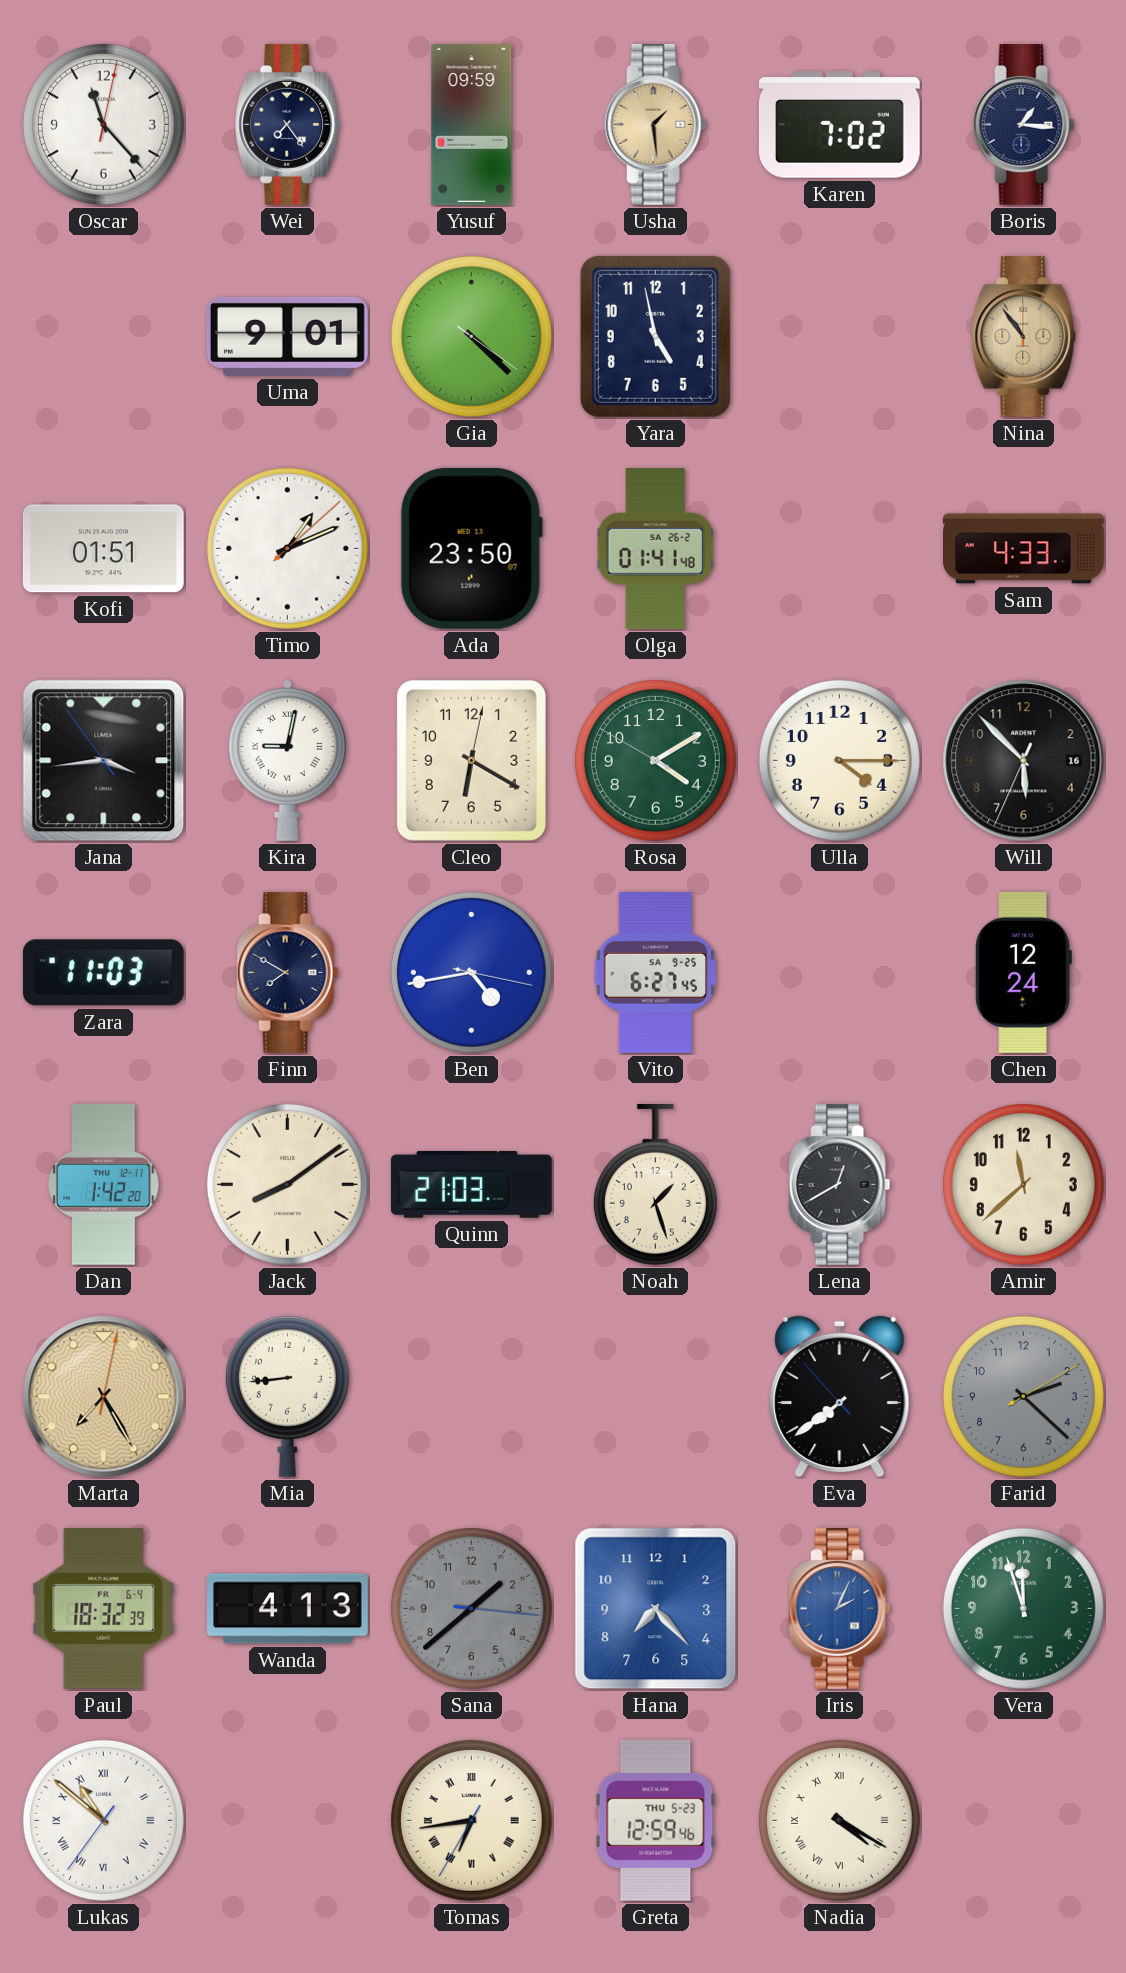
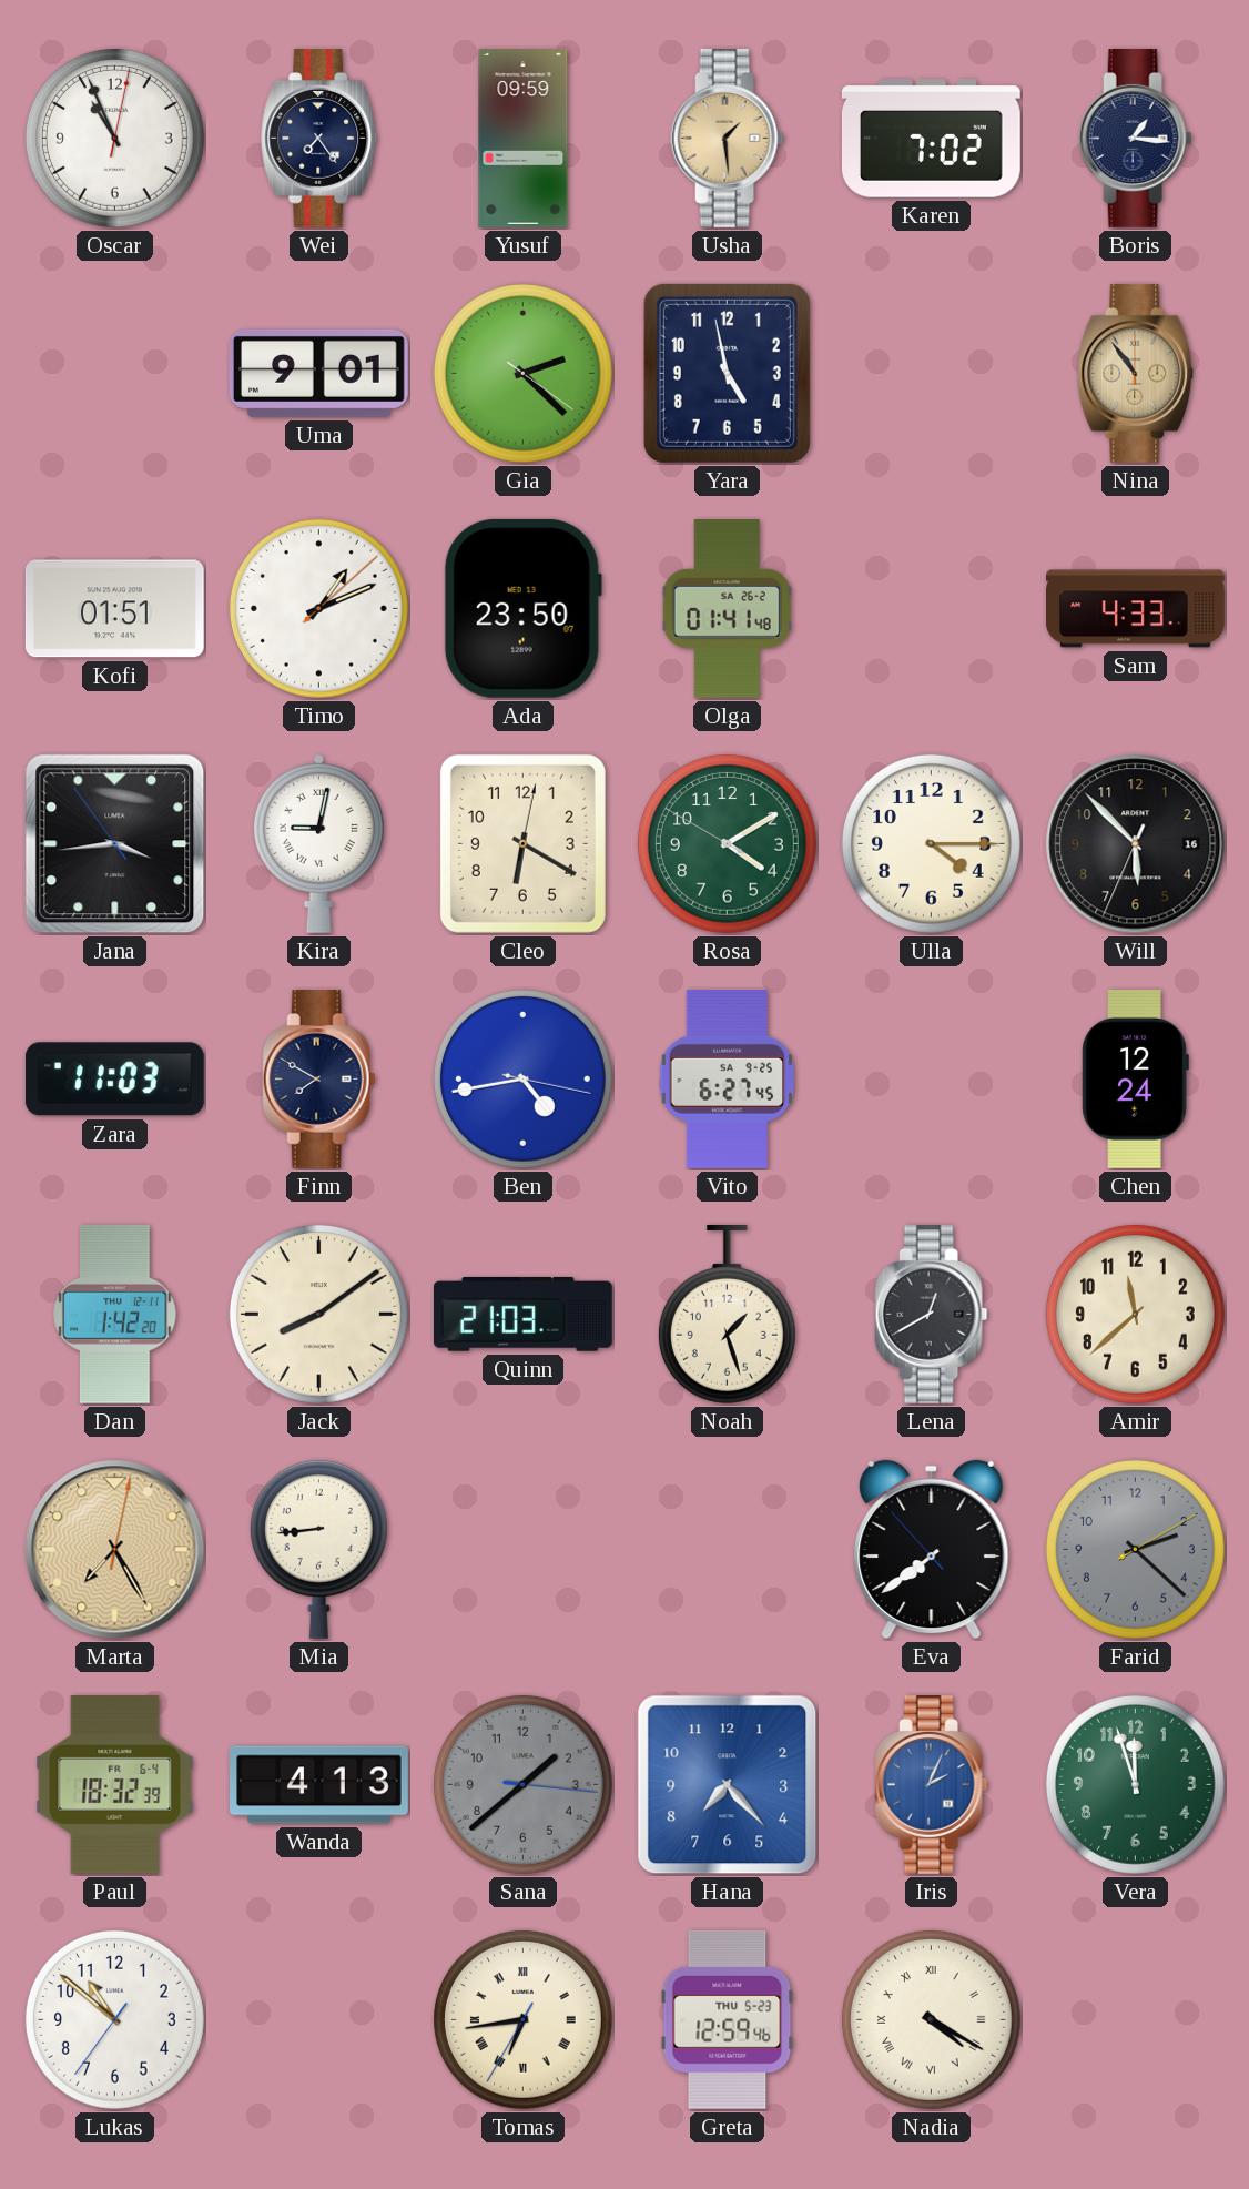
Oscar: 11:23 -> 10:56
Gia: 4:22 -> 2:22
Lukas numerals: Roman -> Arabic
